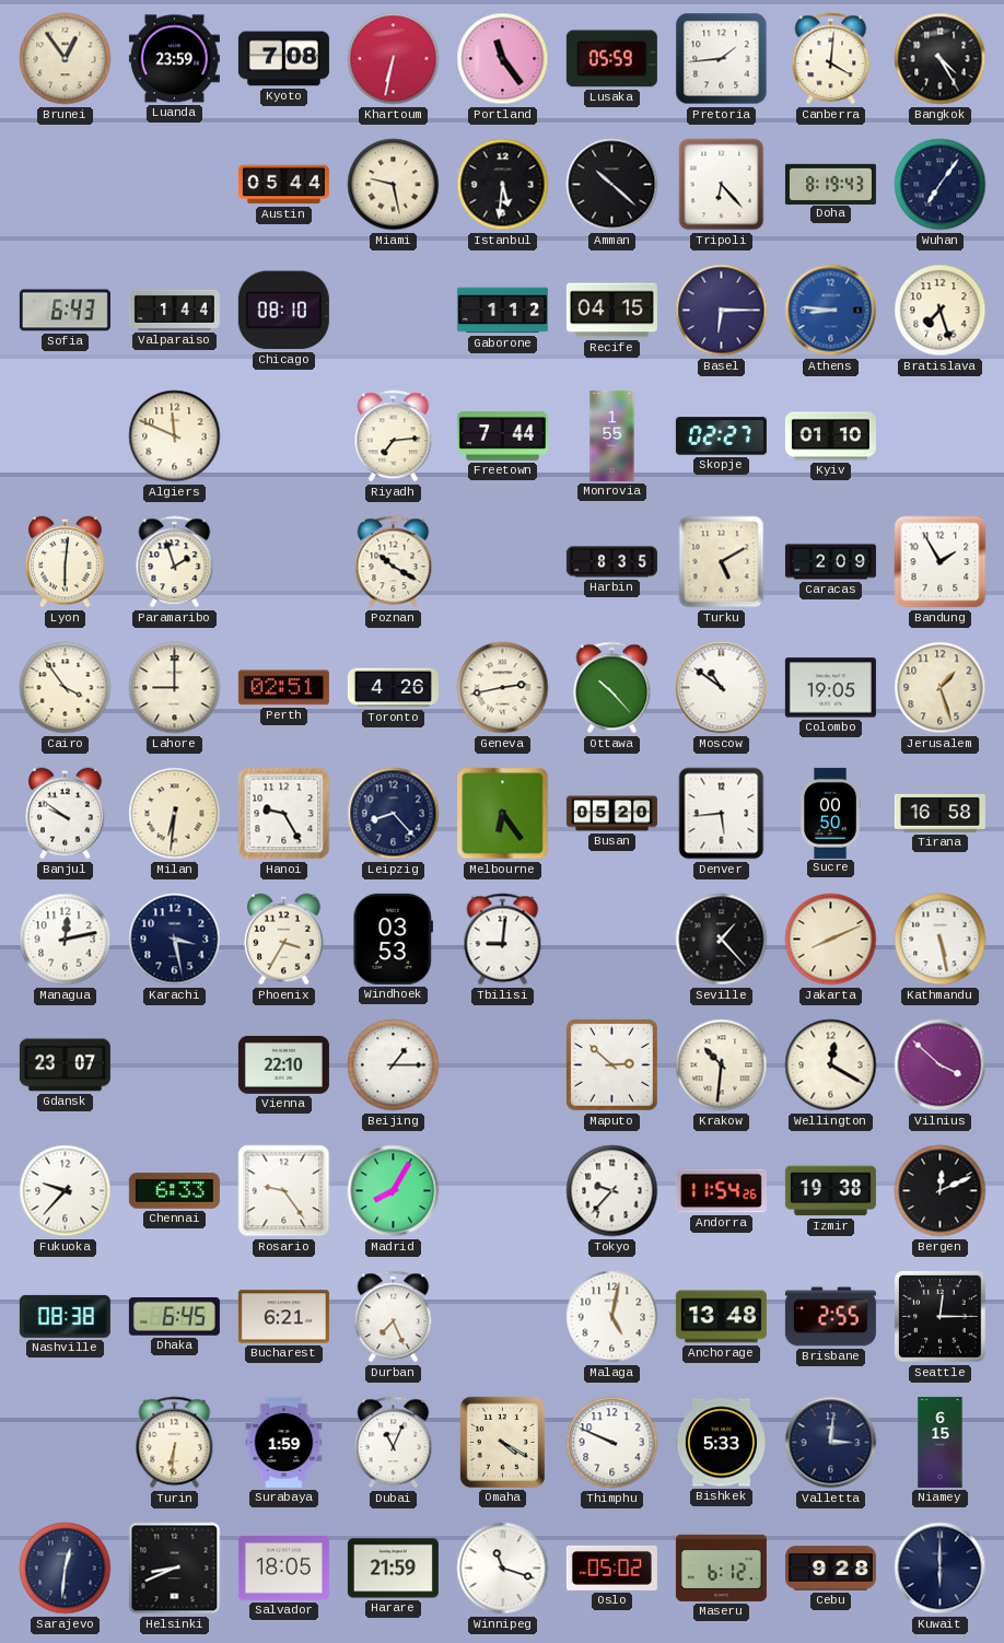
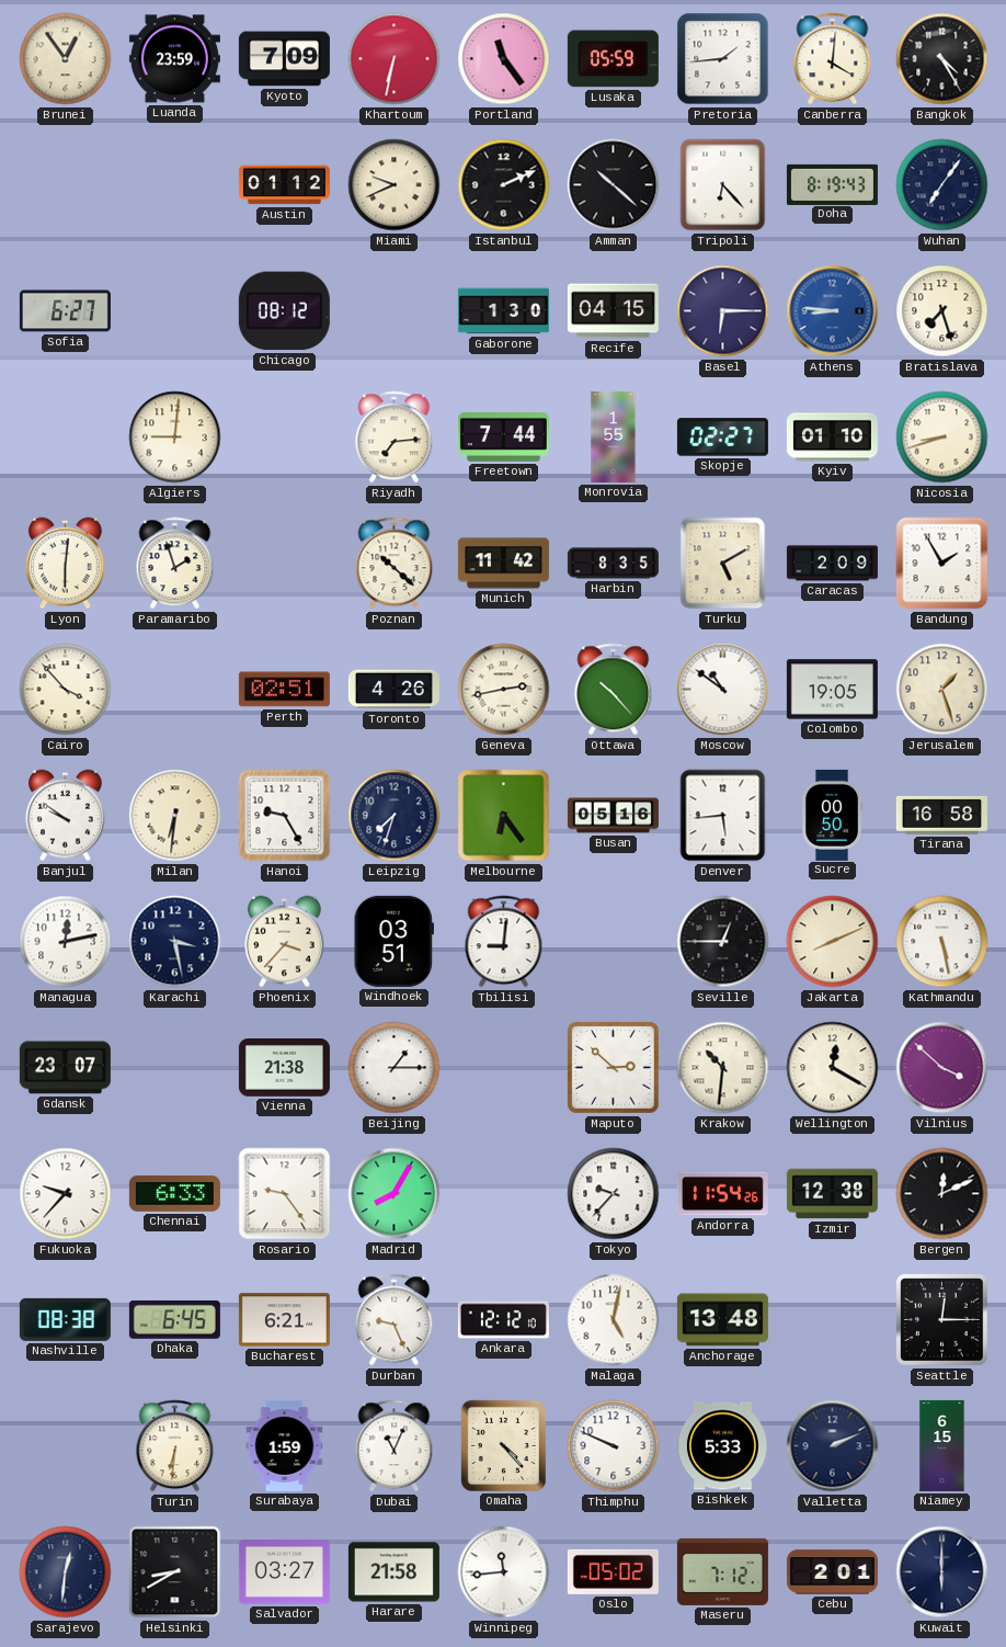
Kyoto: 7:08 -> 7:09
Austin: 05:44 -> 01:12
Miami: 9:28 -> 9:41
Istanbul: 5:31 -> 2:11
Sofia: 6:43 -> 6:27
Valparaiso: 1:44 -> none
Chicago: 08:10 -> 08:12
Gaborone: 1:12 -> 1:30
Algiers: 11:49 -> 9:01
Nicosia: none -> 8:42
Poznan: 10:20 -> 10:22
Munich: none -> 11:42
Cairo: 3:54 -> 3:53
Lahore: 9:00 -> none
Leipzig: 8:23 -> 7:33
Busan: 05:20 -> 05:16
Phoenix: 3:35 -> 3:37
Windhoek: 03:53 -> 03:51
Seville: 1:23 -> 12:45
Vienna: 22:10 -> 21:38
Izmir: 19:38 -> 12:38
Durban: 7:26 -> 9:26
Ankara: none -> 12:12
Brisbane: 2:55 -> none
Omaha: 4:20 -> 4:23
Valletta: 3:01 -> 2:11
Helsinki: 8:41 -> 8:40
Salvador: 18:05 -> 03:27
Harare: 21:59 -> 21:58
Winnipeg: 11:18 -> 11:44
Maseru: 6:12 -> 7:12
Cebu: 9:28 -> 2:01
